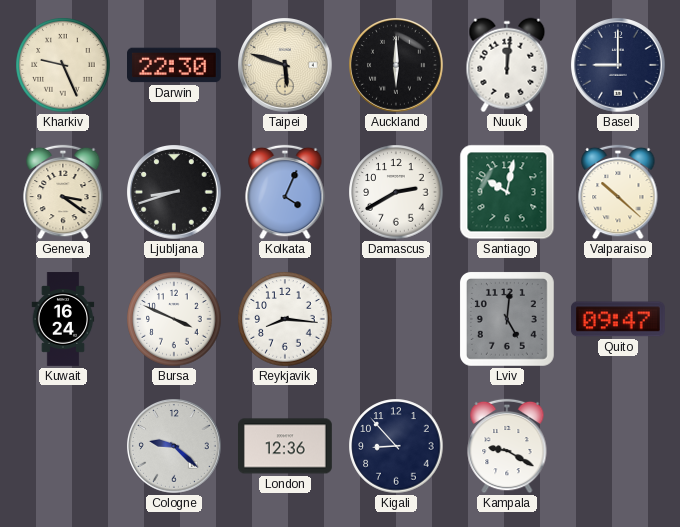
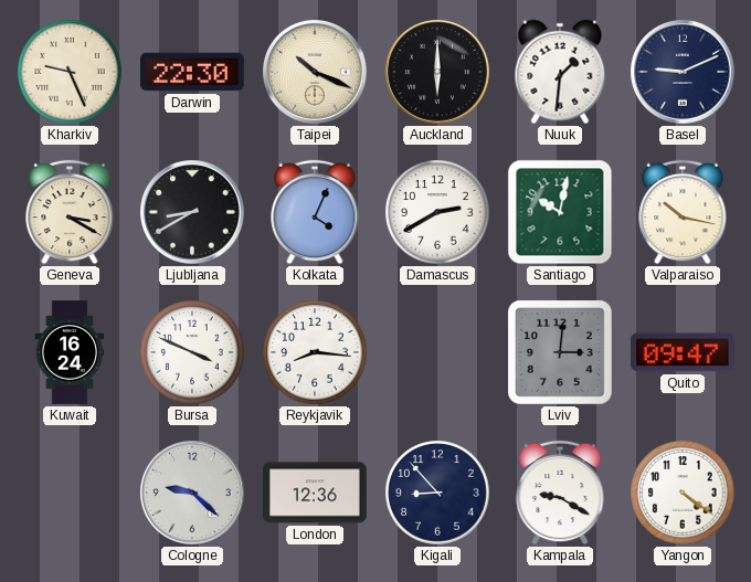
Taipei: 5:48 -> 10:19
Nuuk: 12:01 -> 1:31
Basel: 9:00 -> 9:11
Geneva: 3:21 -> 3:20
Ljubljana: 8:42 -> 8:40
Valparaiso: 10:22 -> 10:17
Lviv: 5:01 -> 3:01
Yangon: none -> 4:21
